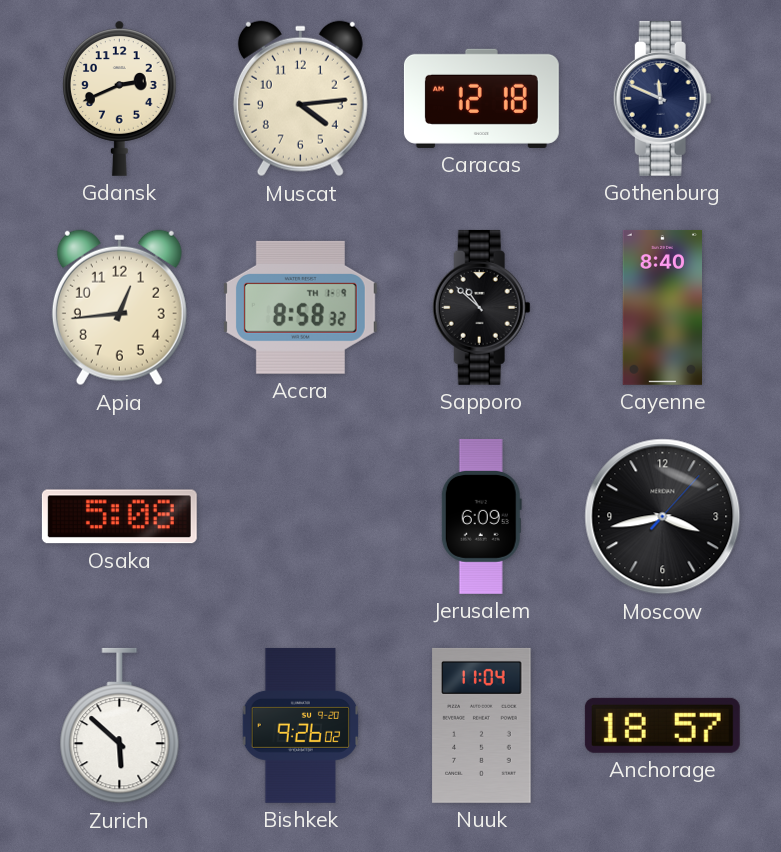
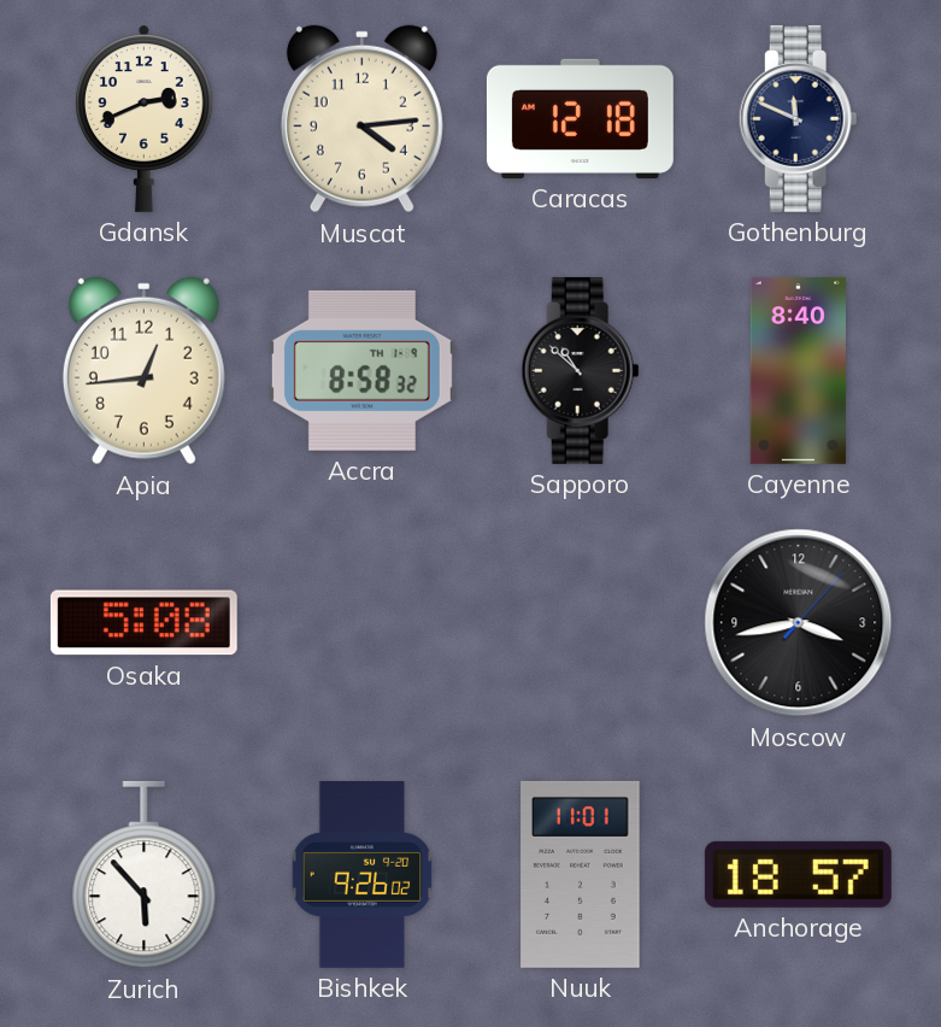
Jerusalem: 6:09 -> none
Zurich: 5:52 -> 5:53
Nuuk: 11:04 -> 11:01
